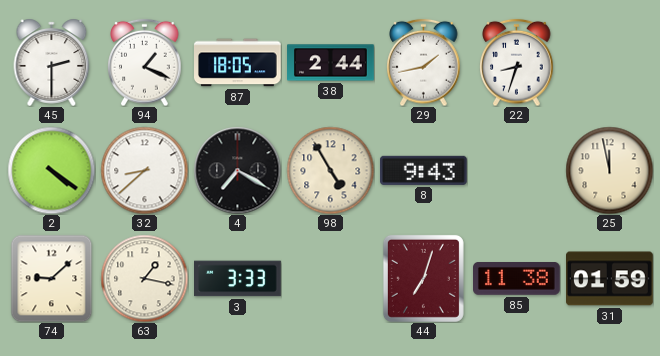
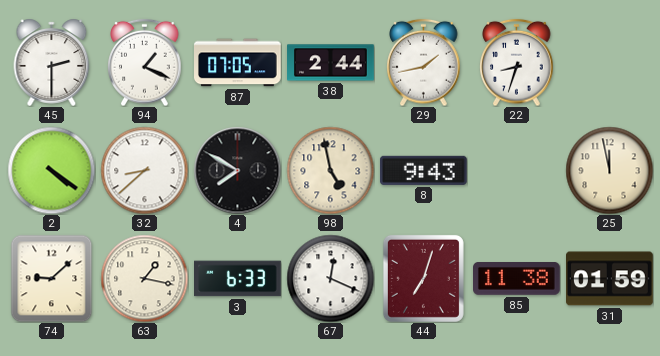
87: 18:05 -> 07:05
4: 7:20 -> 7:50
98: 4:55 -> 4:58
3: 3:33 -> 6:33
67: none -> 12:19
